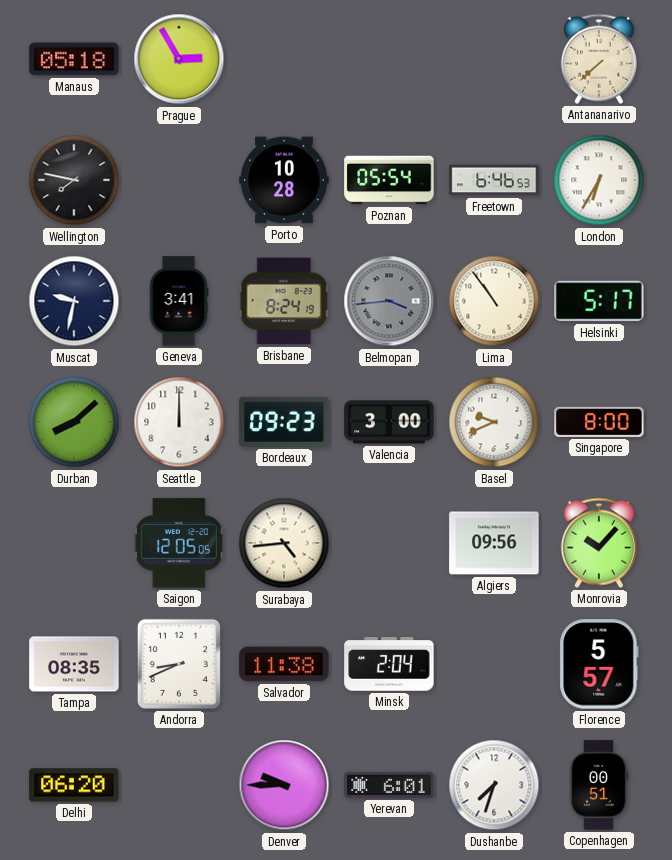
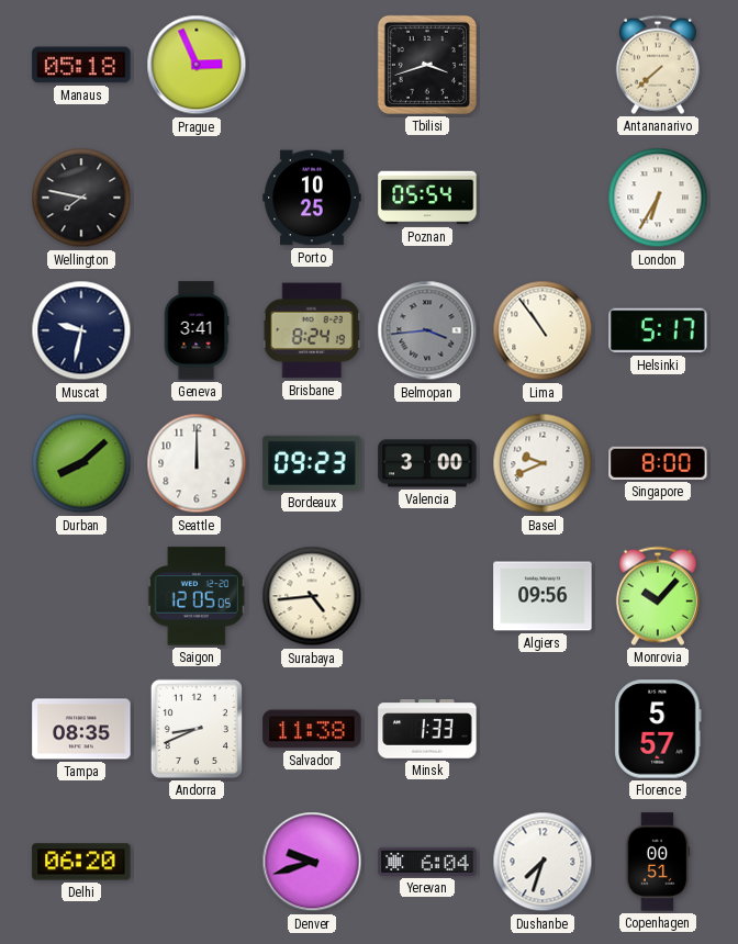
Prague: 2:55 -> 2:56
Tbilisi: none -> 3:42
Porto: 10:28 -> 10:25
Freetown: 6:46 -> none
Minsk: 2:04 -> 1:33
Denver: 9:45 -> 9:42
Yerevan: 6:01 -> 6:04
